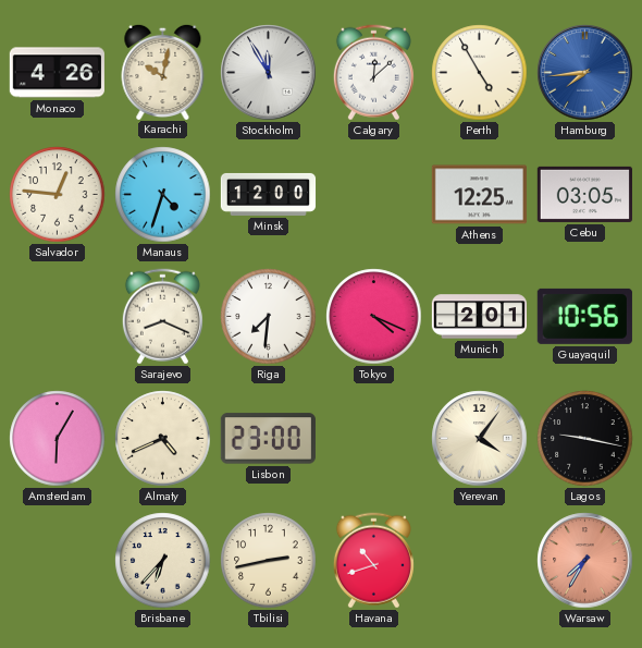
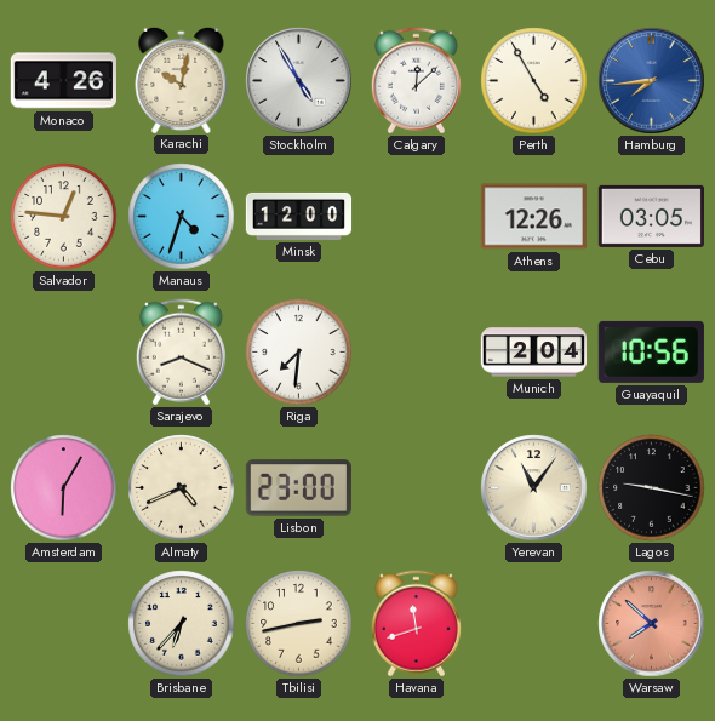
Stockholm: 11:55 -> 4:55
Athens: 12:25 -> 12:26
Tokyo: 4:19 -> none
Munich: 2:01 -> 2:04
Yerevan: 4:06 -> 11:06
Havana: 10:42 -> 11:42
Warsaw: 7:35 -> 7:52
